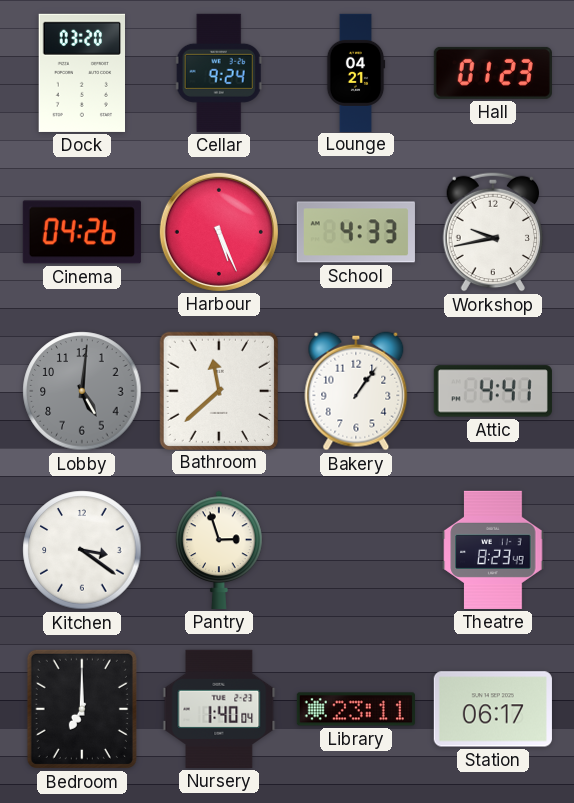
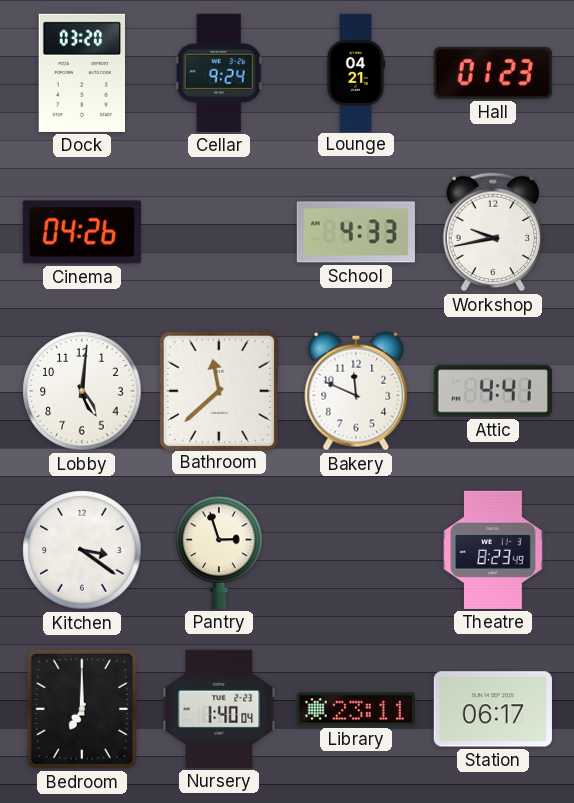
Harbour: 5:26 -> none
Lobby dial: grey -> white
Bakery: 1:06 -> 11:49
